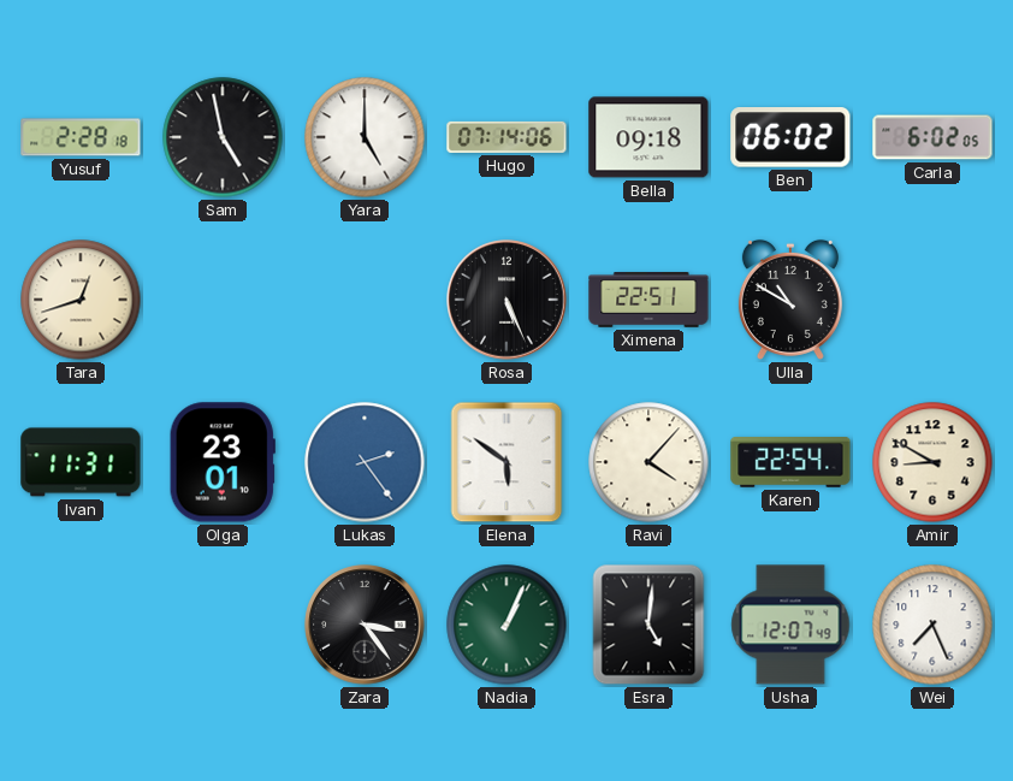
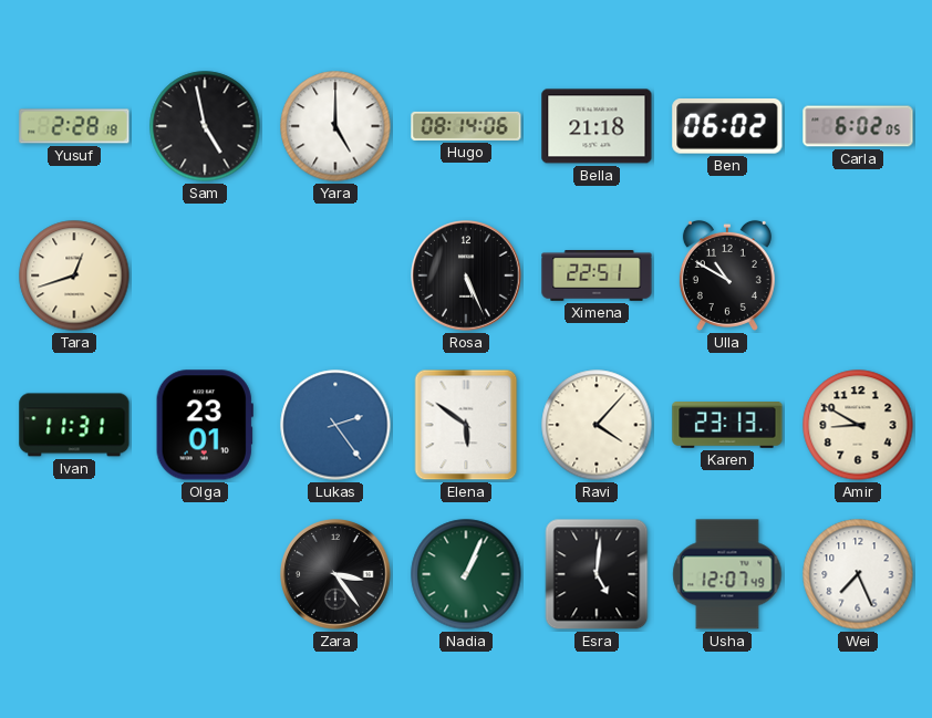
Hugo: 07:14 -> 08:14
Bella: 09:18 -> 21:18
Karen: 22:54 -> 23:13
